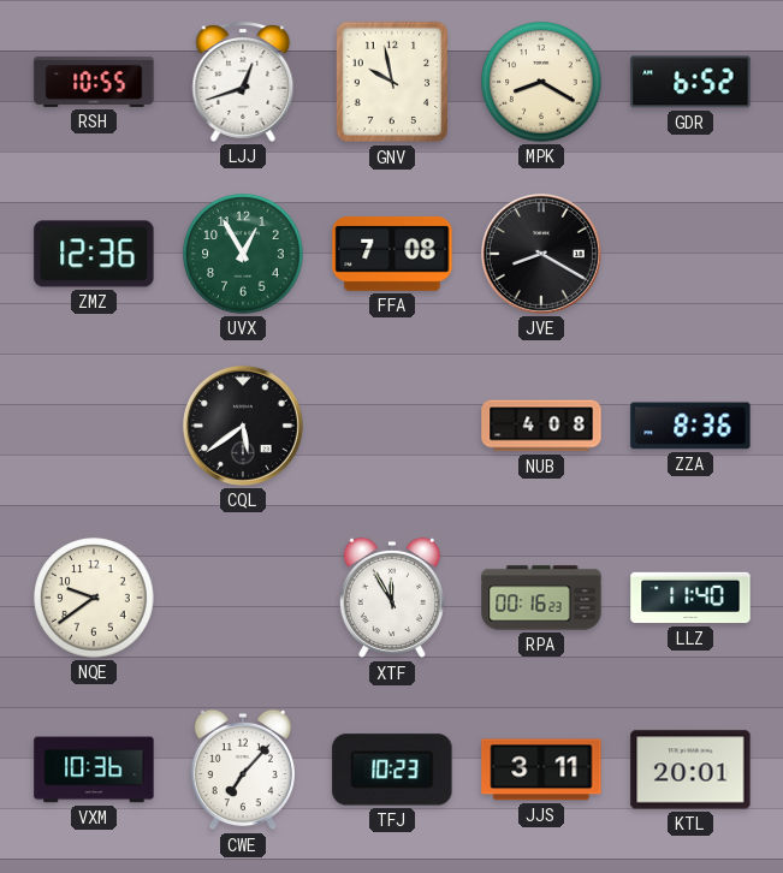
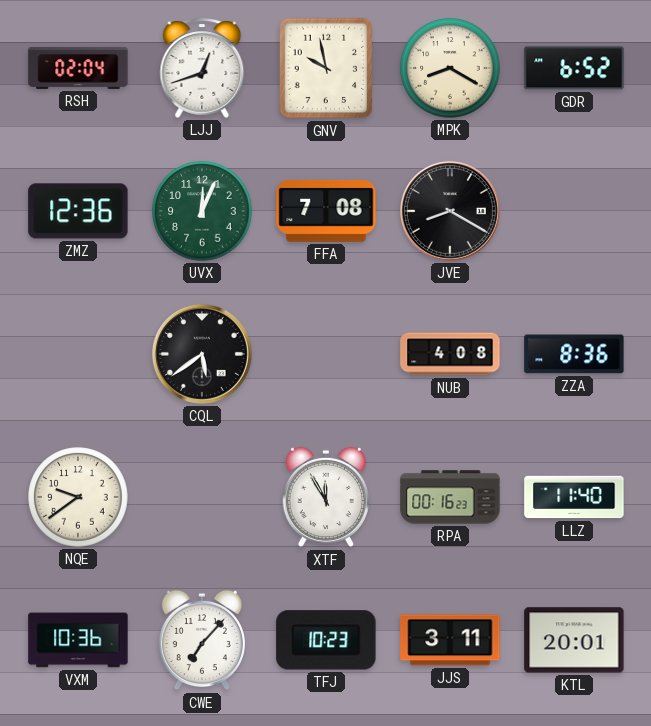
RSH: 10:55 -> 02:04
UVX: 12:55 -> 12:04
